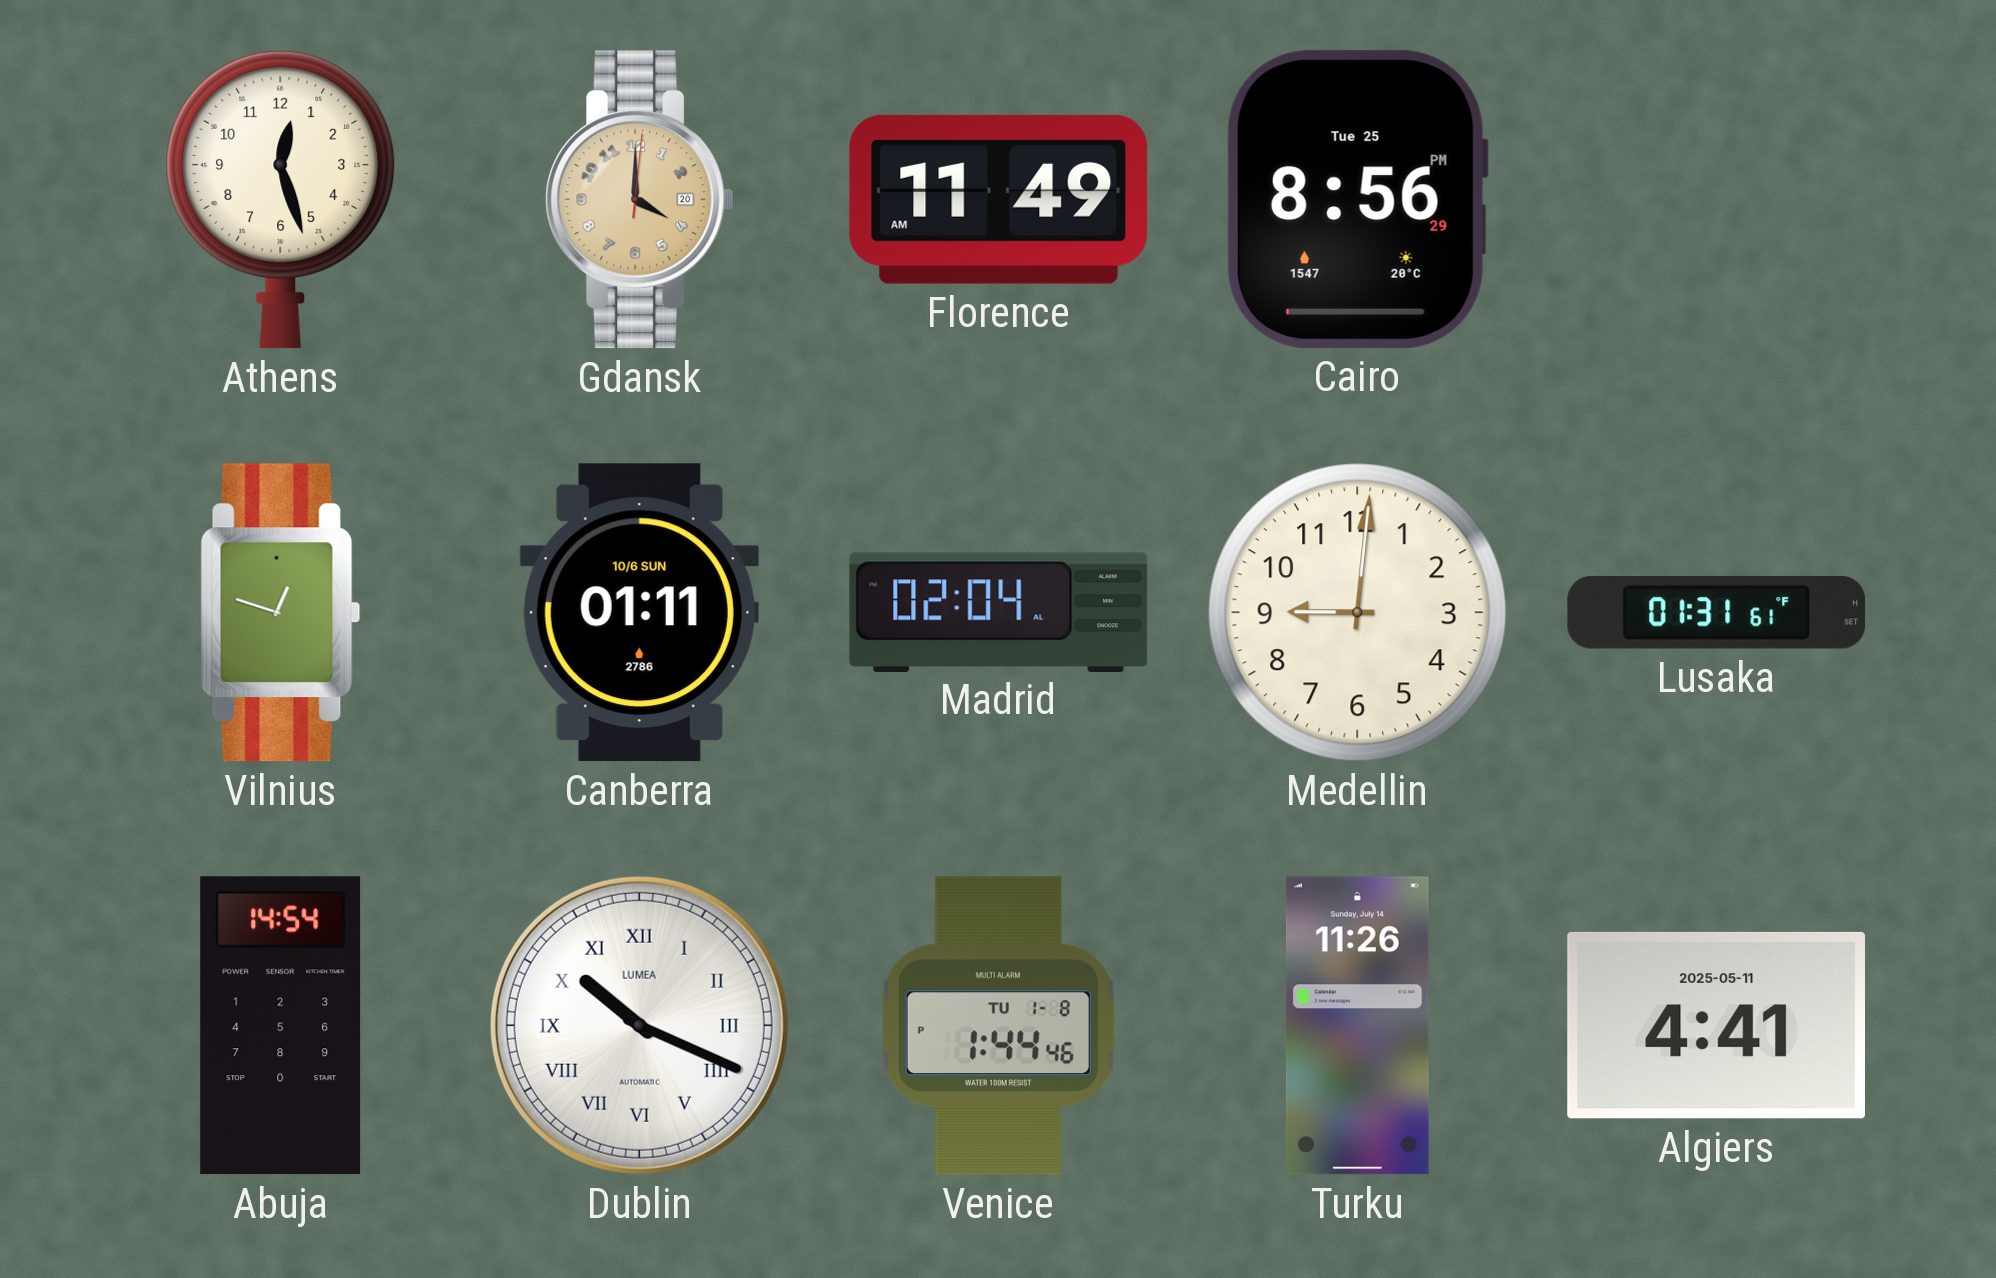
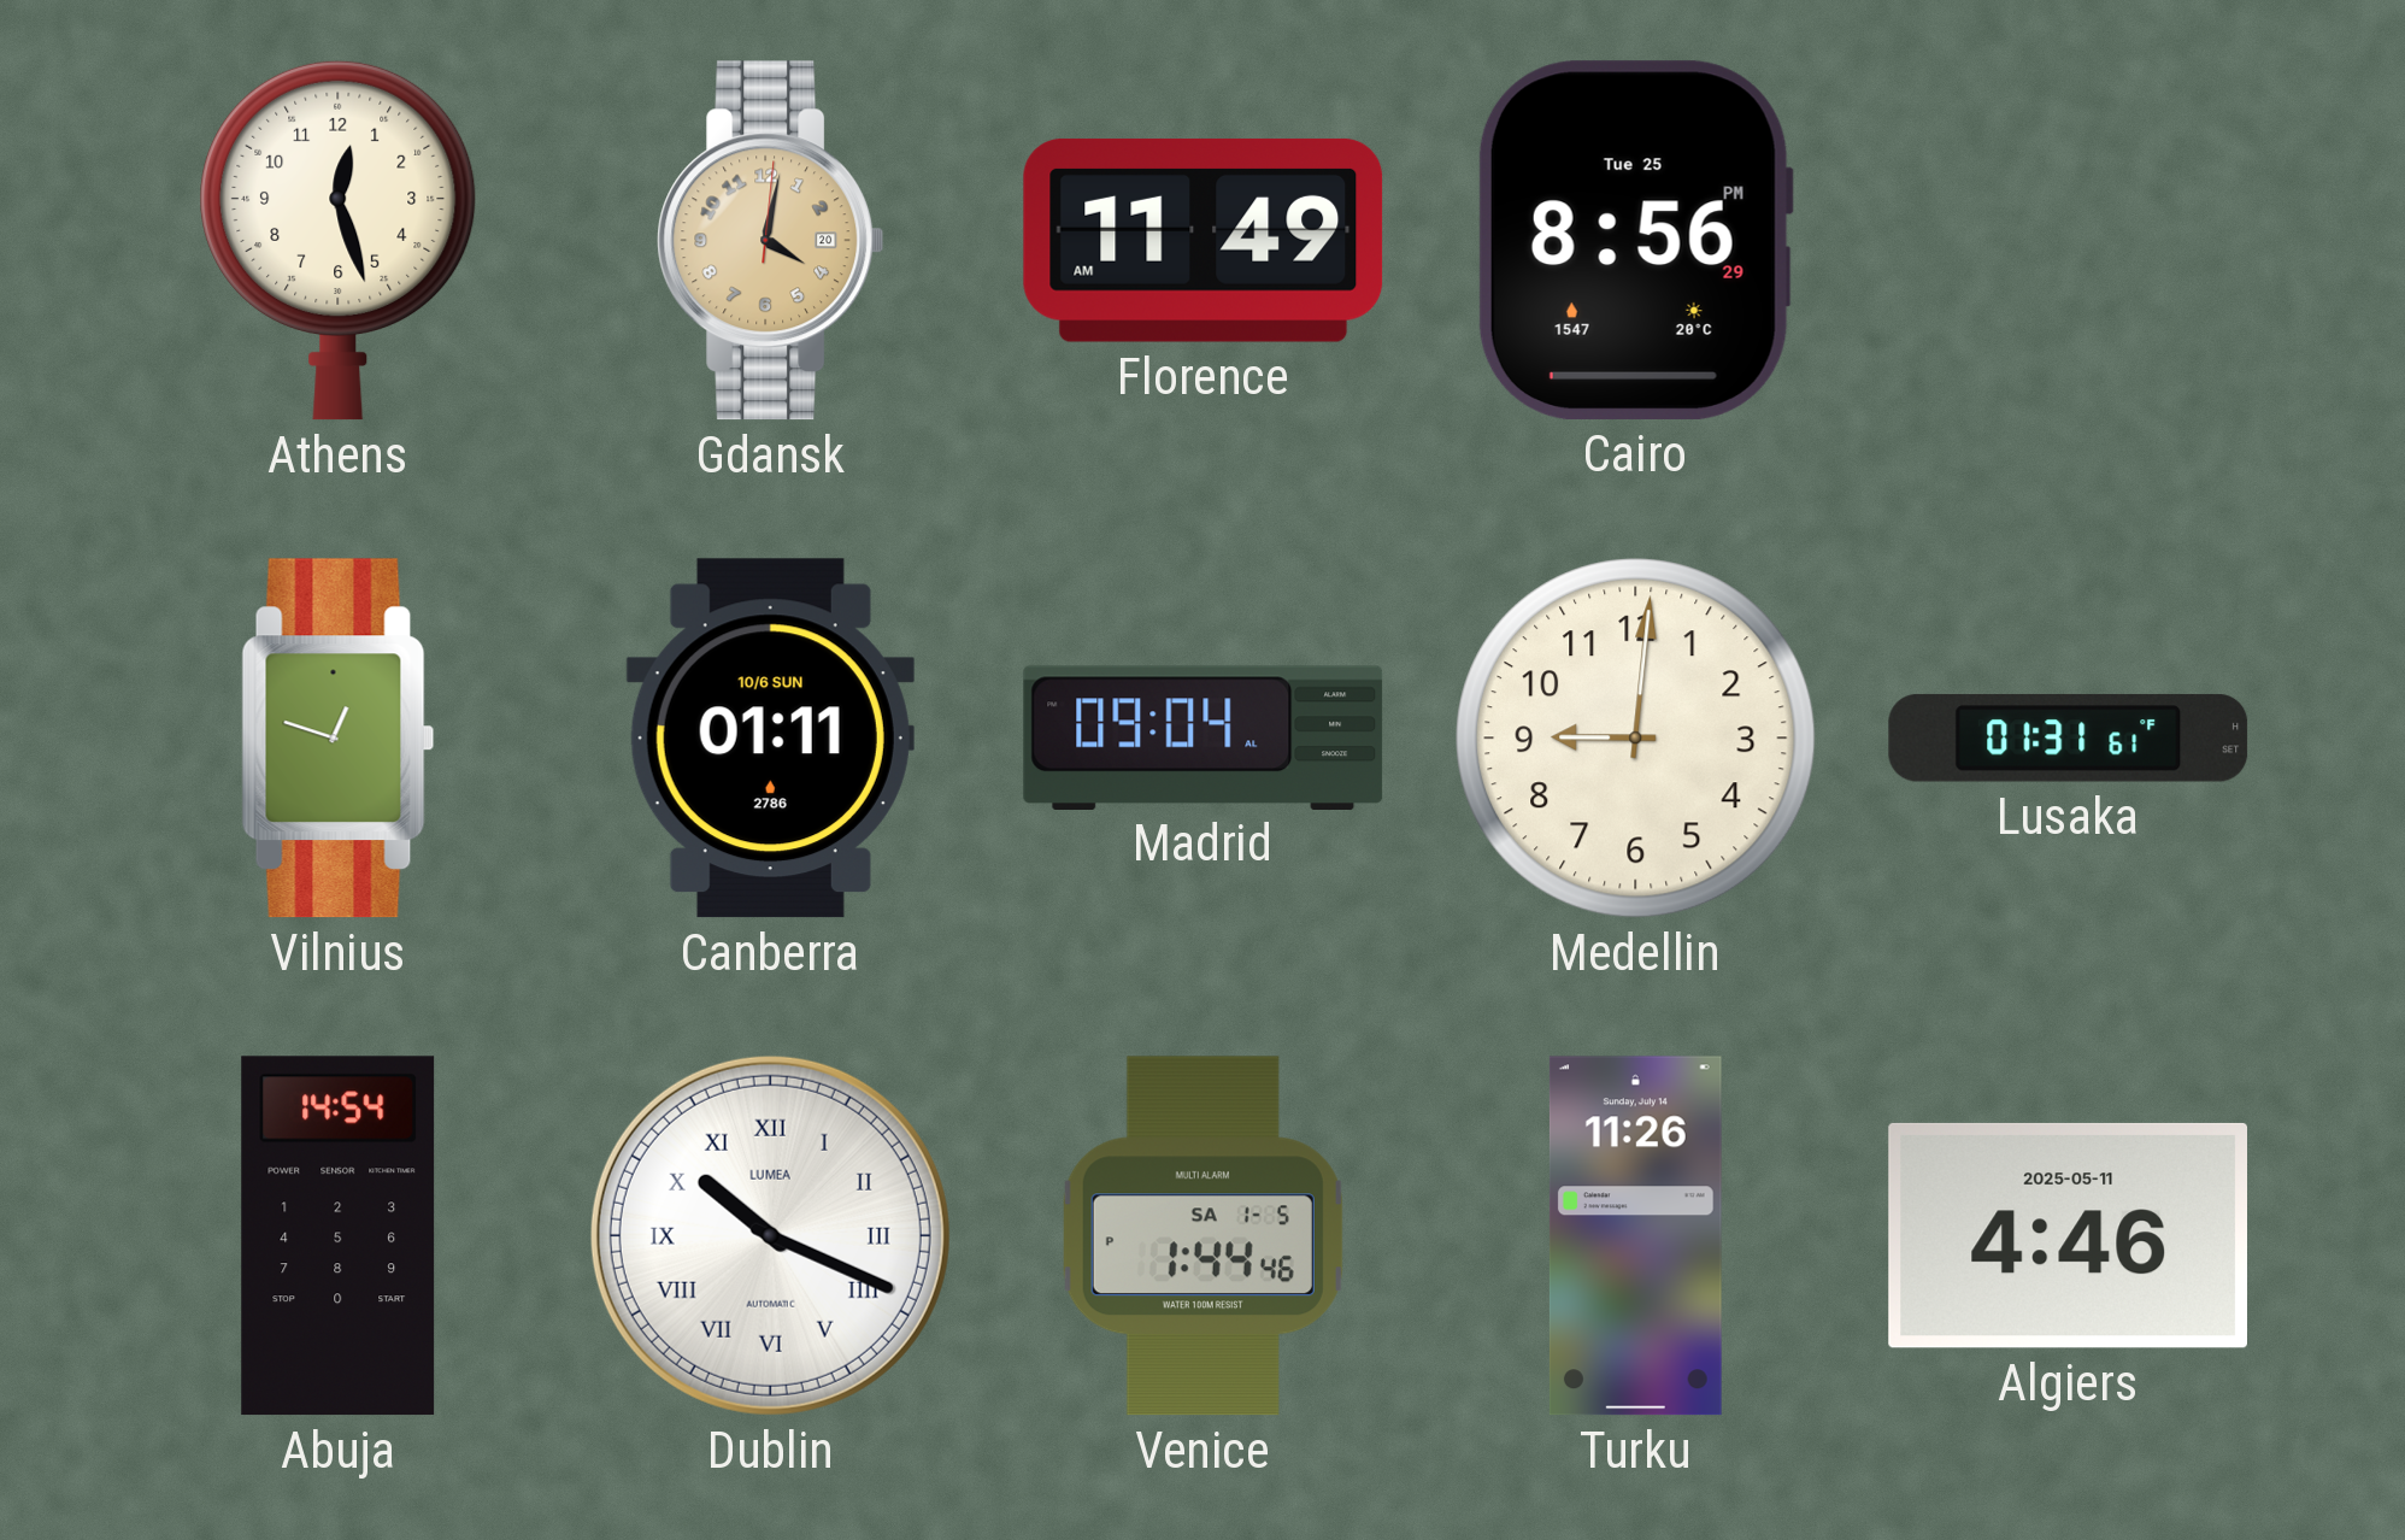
Gdansk: 4:00 -> 4:02
Madrid: 02:04 -> 09:04
Venice date: TU 1-8 -> SA 1-5
Algiers: 4:41 -> 4:46
